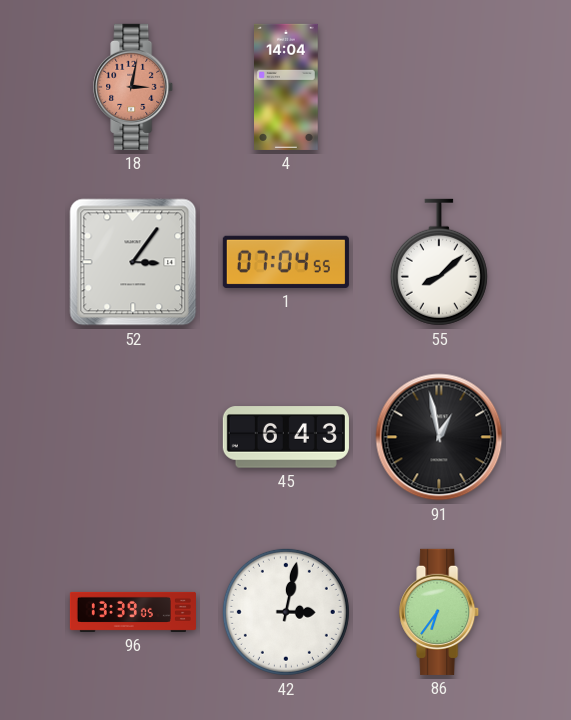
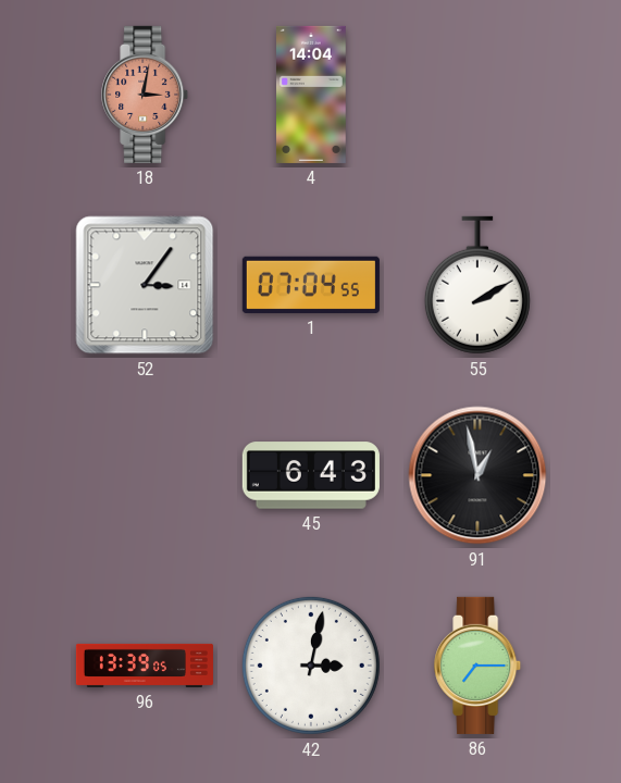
55: 8:08 -> 2:10
86: 6:36 -> 7:15
